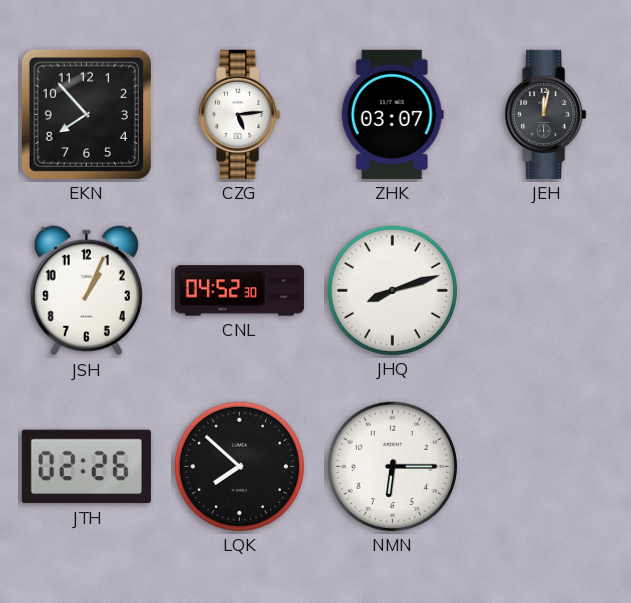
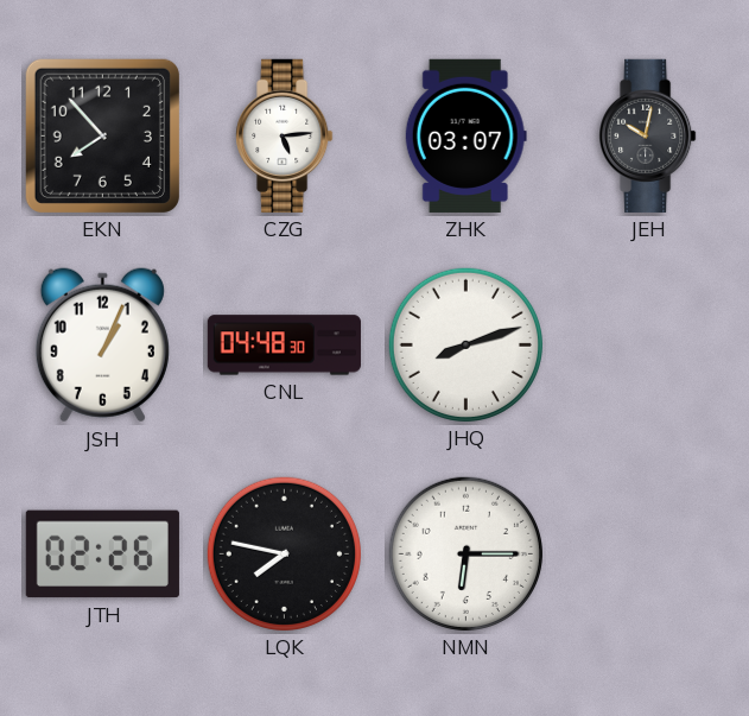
JEH: 12:02 -> 10:02
CNL: 04:52 -> 04:48
LQK: 7:52 -> 7:47
